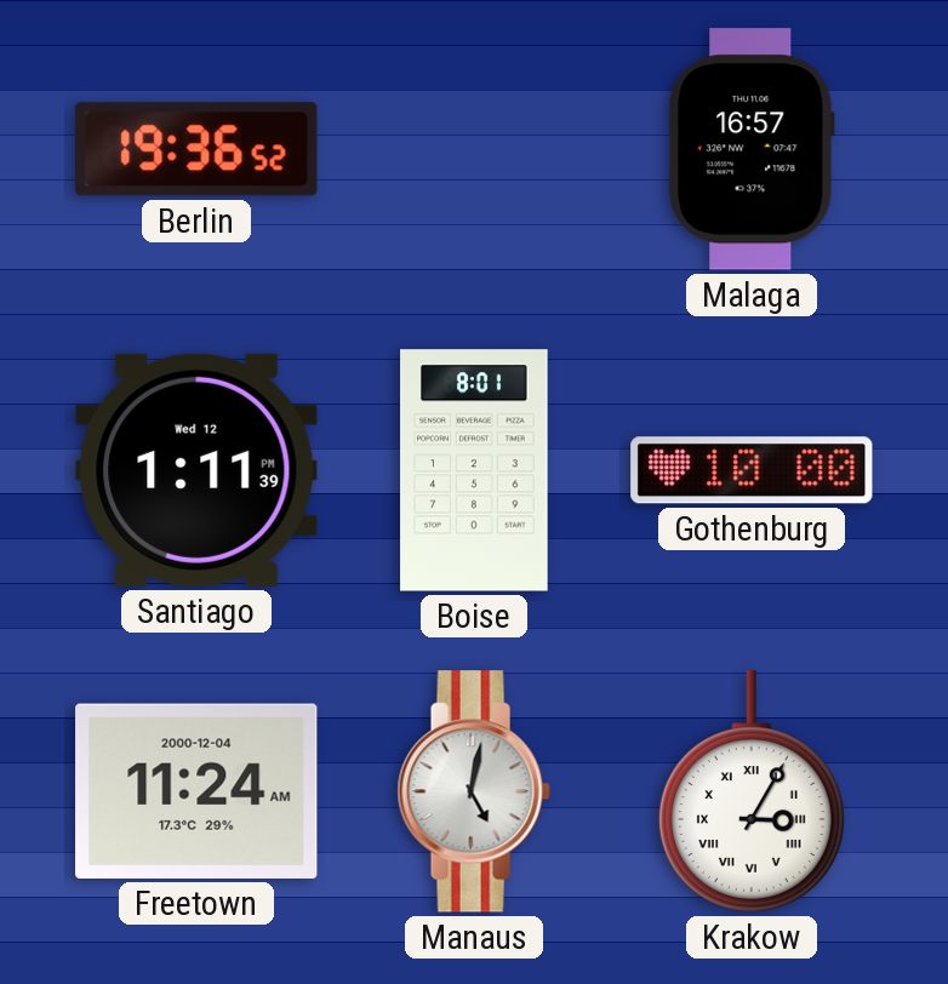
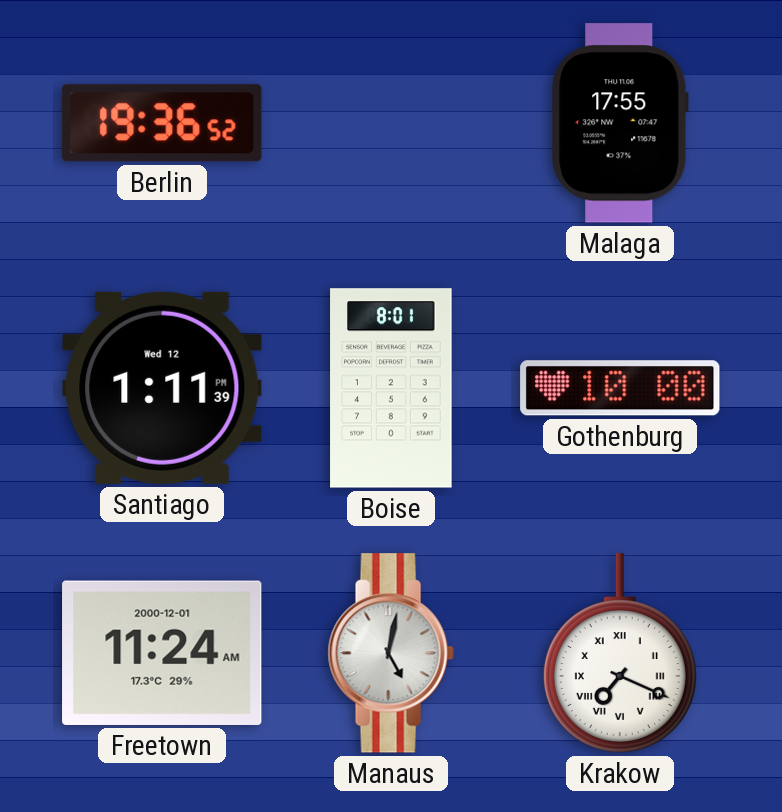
Malaga: 16:57 -> 17:55
Freetown date: 2000-12-04 -> 2000-12-01
Krakow: 3:05 -> 7:19
